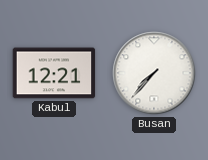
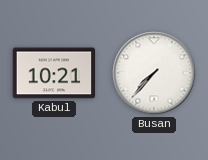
Kabul: 12:21 -> 10:21
